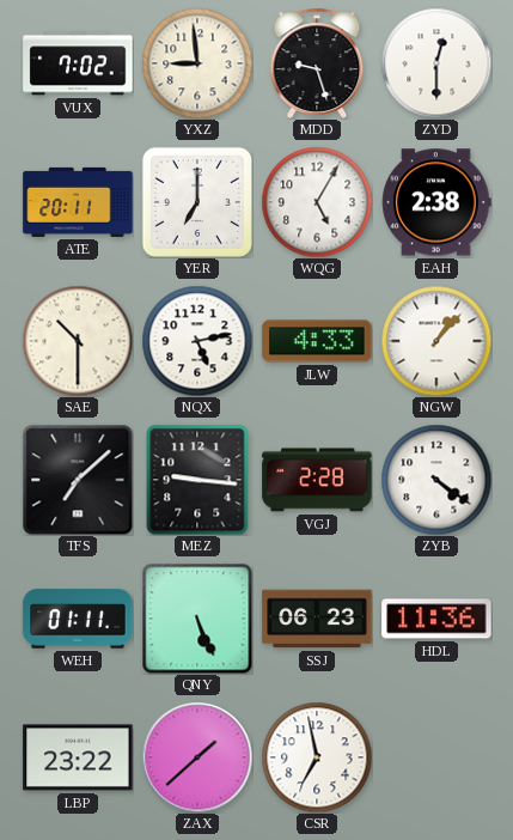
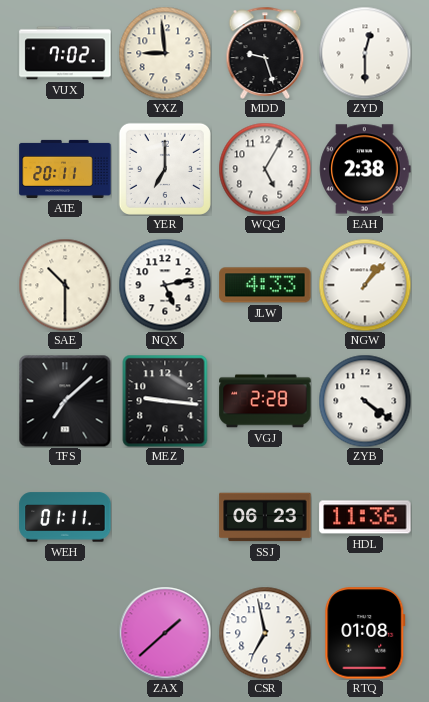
QNY: 5:26 -> none
LBP: 23:22 -> none
RTQ: none -> 01:08
